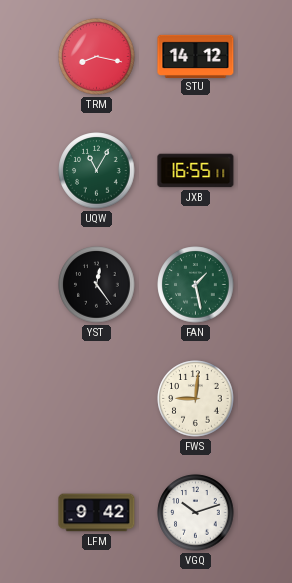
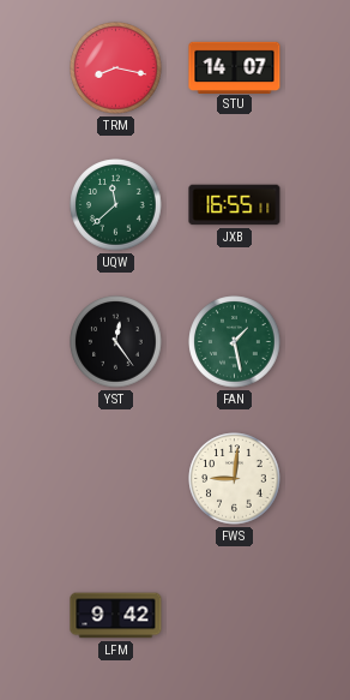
STU: 14:12 -> 14:07
UQW: 11:05 -> 11:38
VGQ: 10:12 -> none
